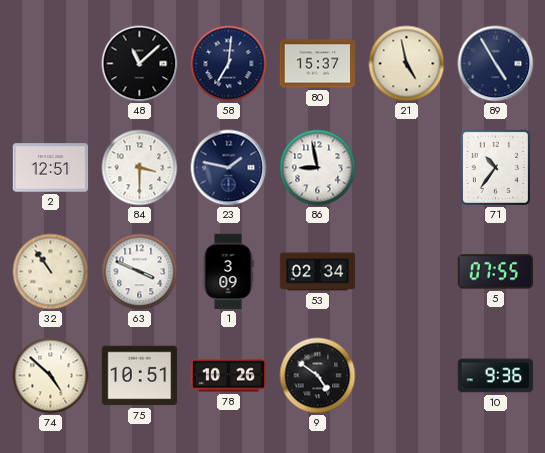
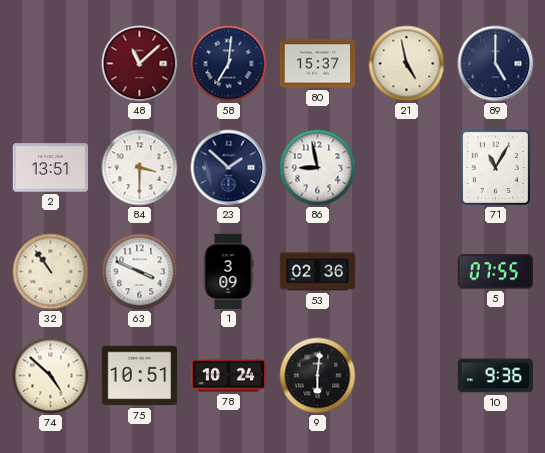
48 dial: black -> burgundy
89: 4:55 -> 5:00
2: 12:51 -> 13:51
23: 1:47 -> 1:52
71: 10:36 -> 11:05
53: 02:34 -> 02:36
78: 10:26 -> 10:24
9: 4:51 -> 6:01
